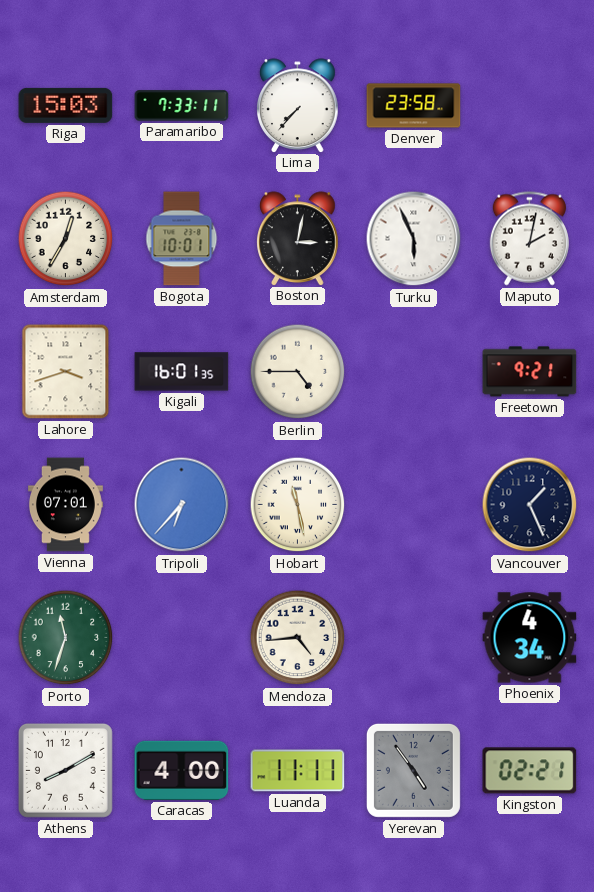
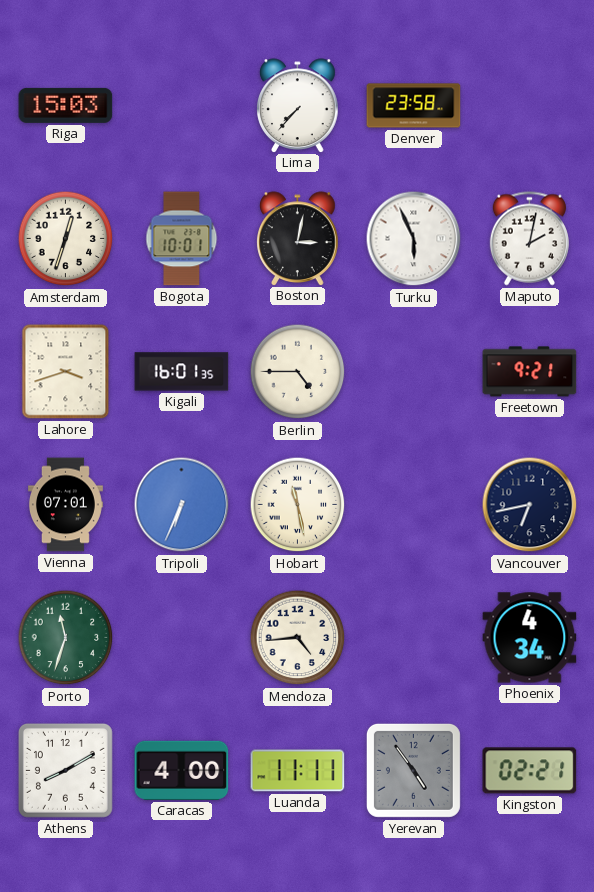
Paramaribo: 7:33 -> none
Amsterdam: 12:35 -> 12:33
Tripoli: 6:37 -> 6:34
Vancouver: 1:26 -> 6:43
